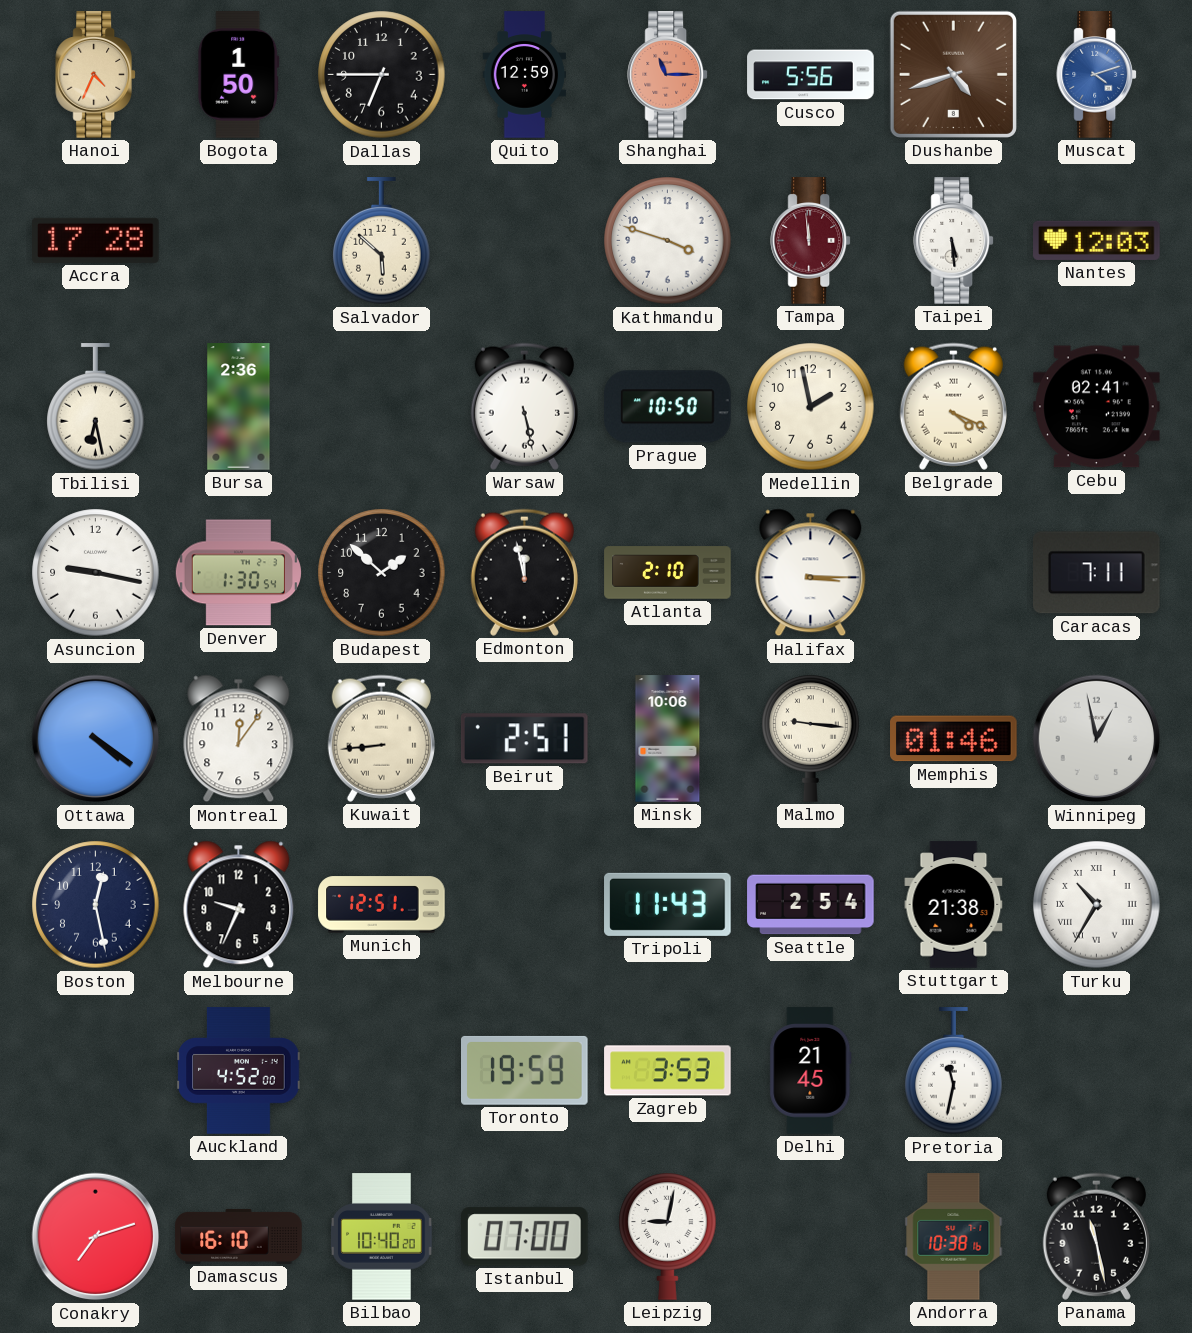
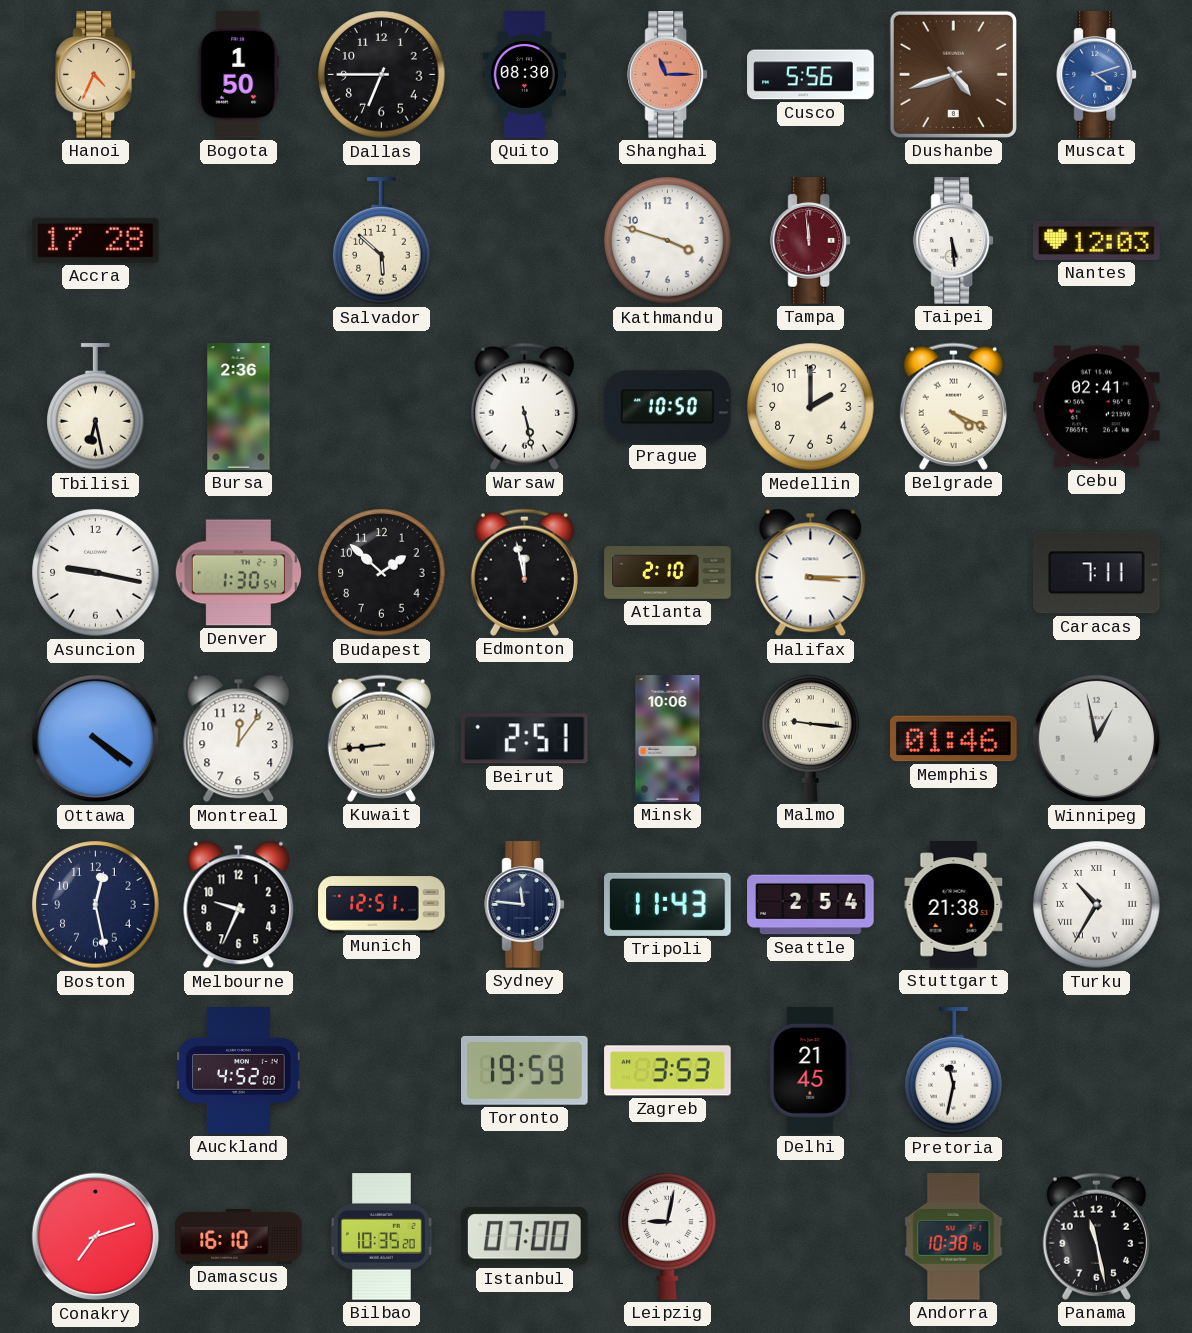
Quito: 12:59 -> 08:30
Medellin: 1:58 -> 2:00
Sydney: none -> 11:46
Bilbao: 10:40 -> 10:35
